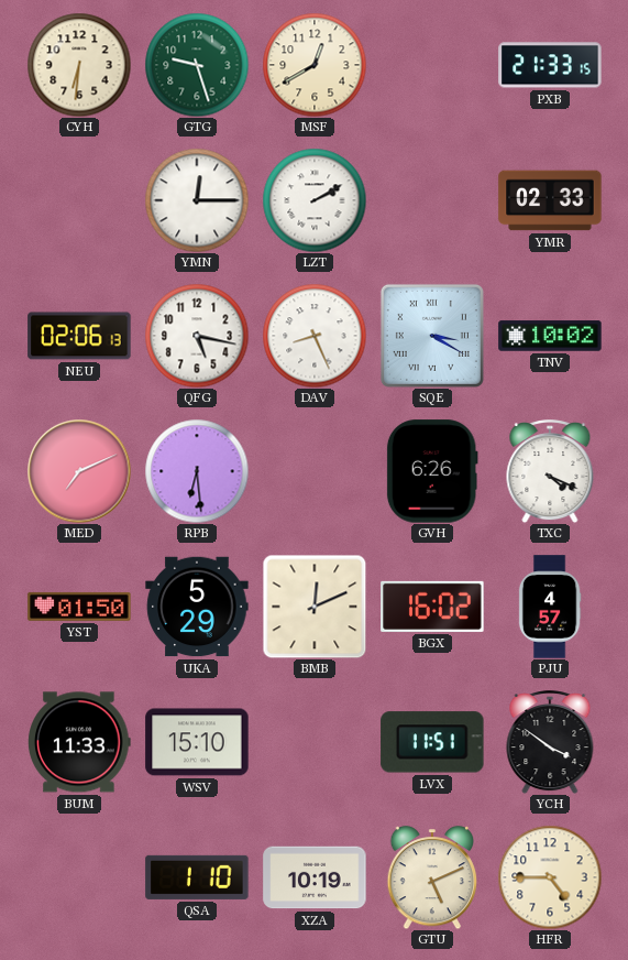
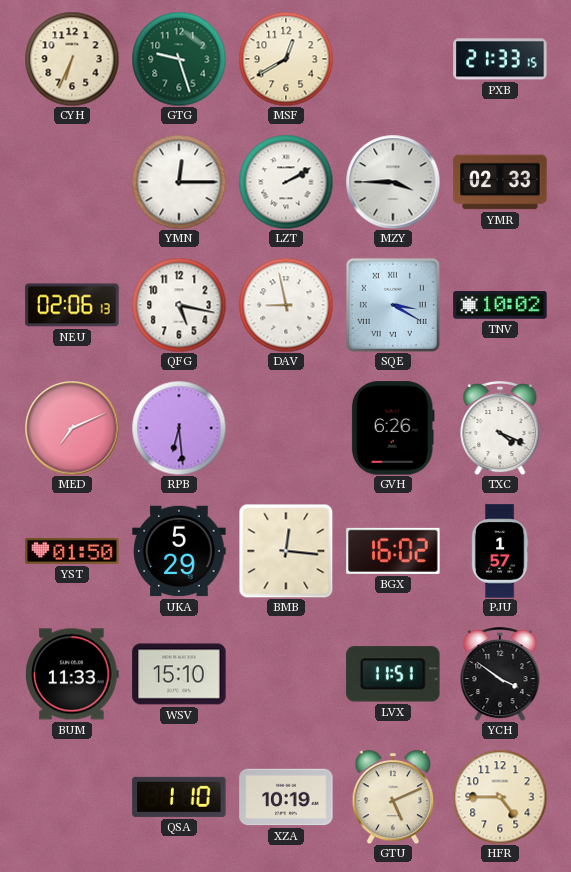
CYH: 6:31 -> 6:34
MZY: none -> 3:45
DAV: 8:26 -> 8:58
BMB: 12:11 -> 12:16
PJU: 4:57 -> 1:57
